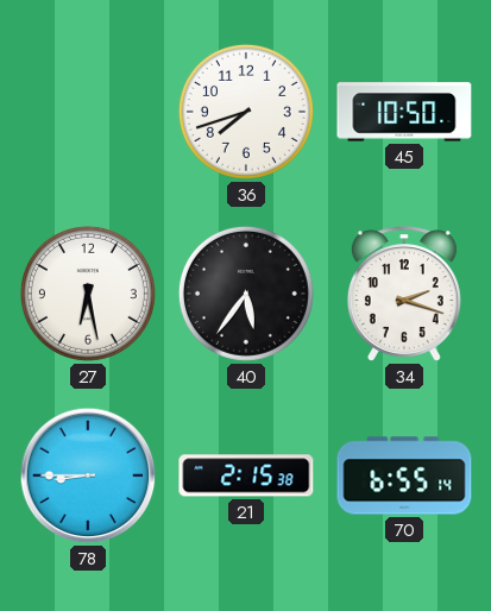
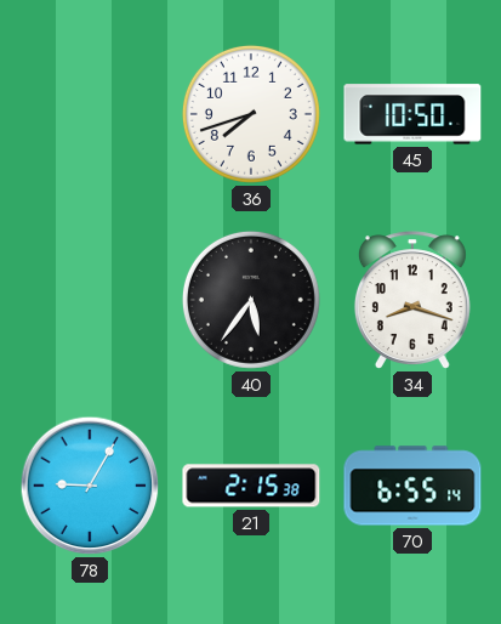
27: 6:28 -> none
34: 2:18 -> 8:18
78: 8:45 -> 9:05
